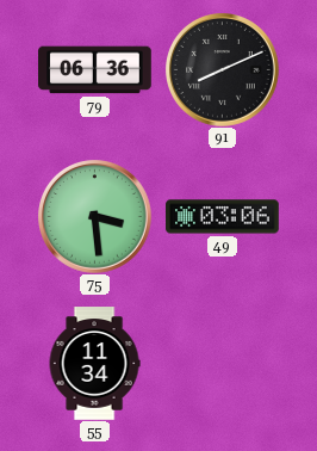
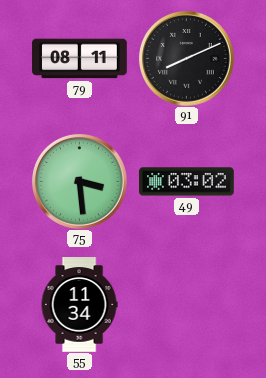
79: 06:36 -> 08:11
49: 03:06 -> 03:02
